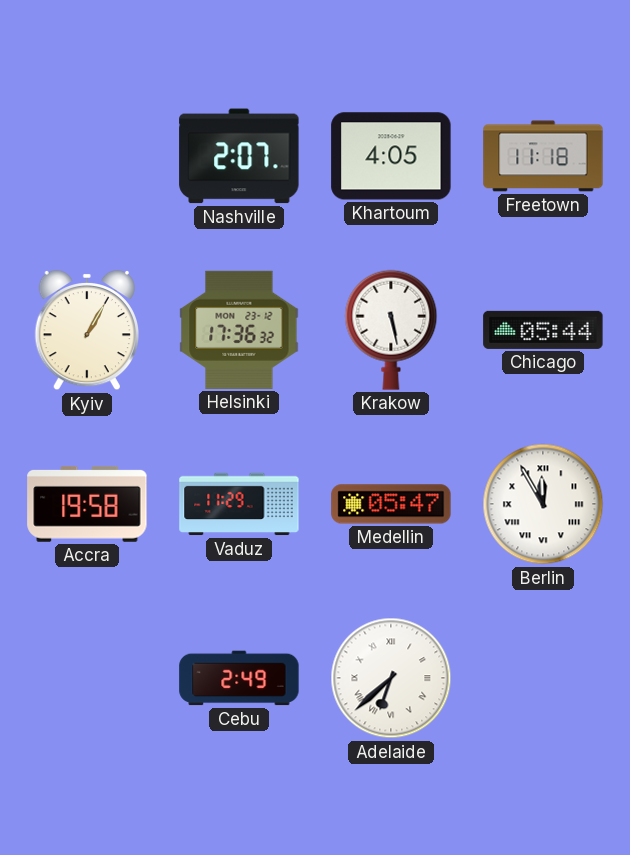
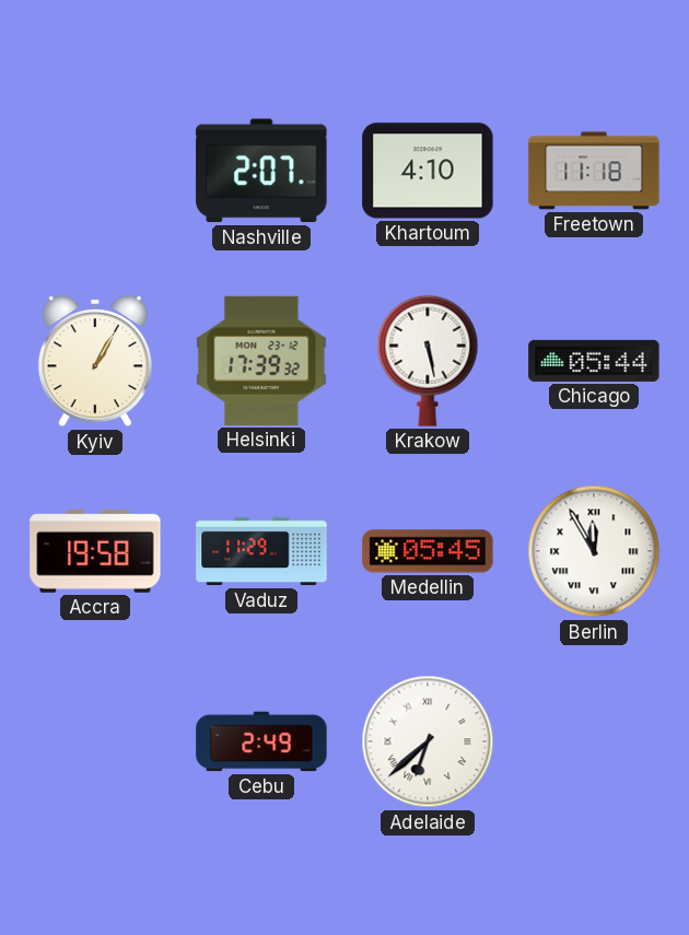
Khartoum: 4:05 -> 4:10
Helsinki: 17:36 -> 17:39
Medellin: 05:47 -> 05:45
